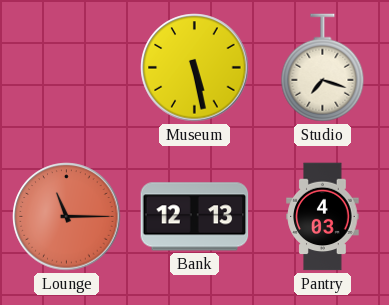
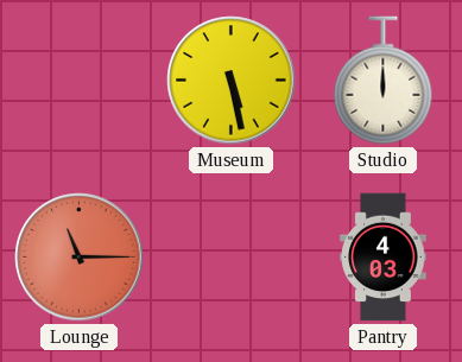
Studio: 7:18 -> 12:00
Bank: 12:13 -> none
